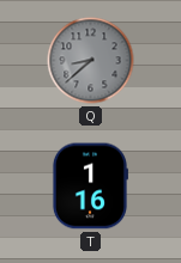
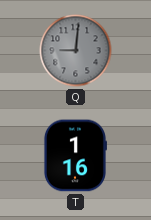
Q: 8:38 -> 9:01
